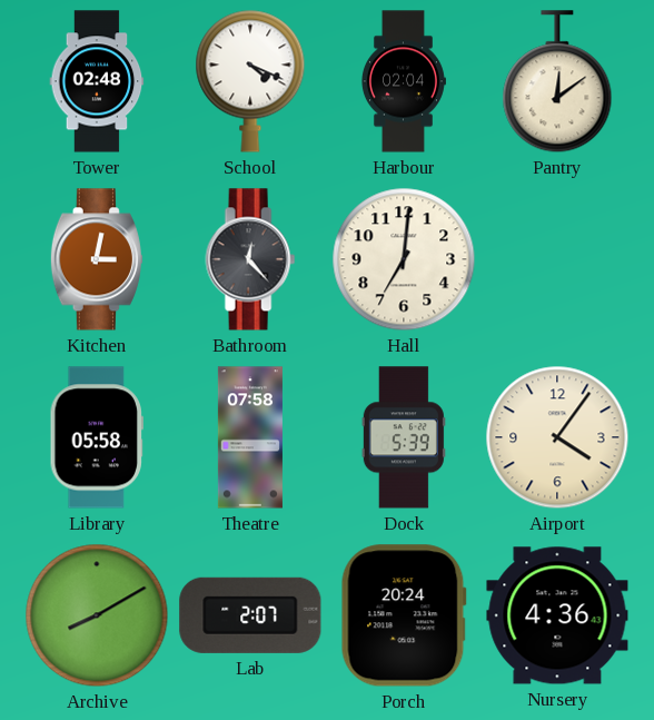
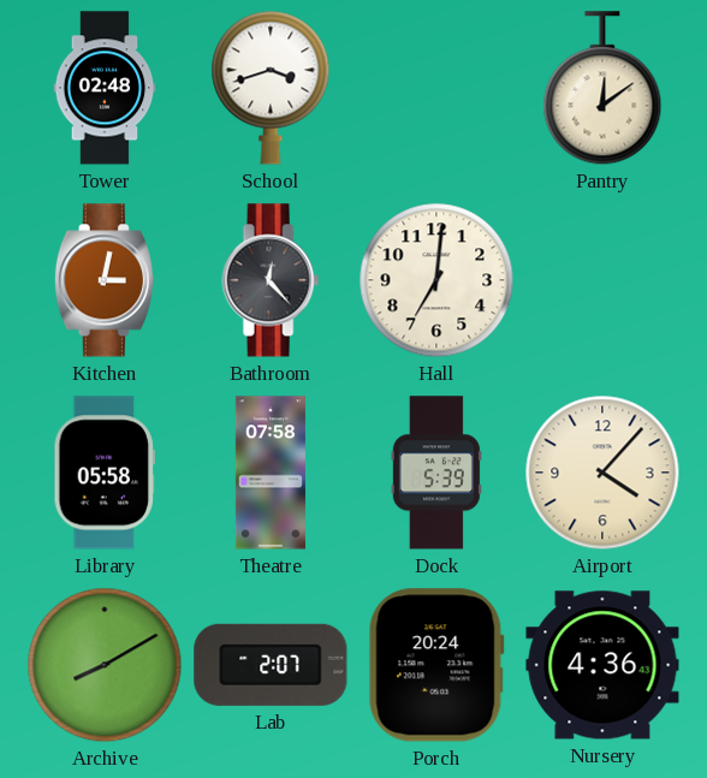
School: 4:19 -> 3:42
Harbour: 02:04 -> none
Airport: 4:06 -> 4:07
